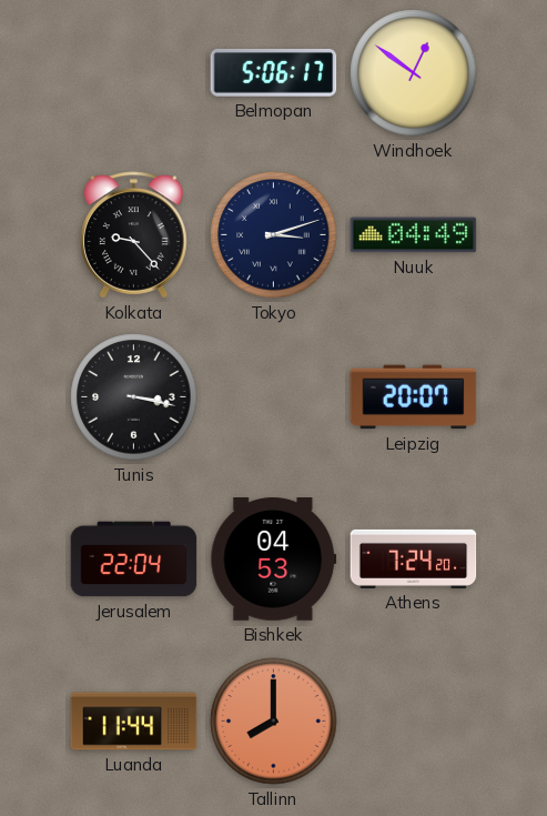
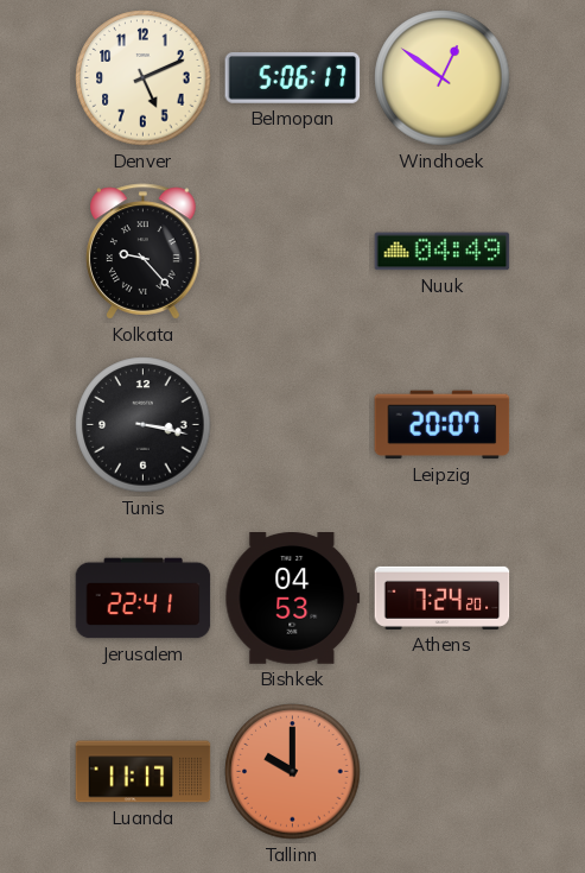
Denver: none -> 5:11
Tokyo: 3:12 -> none
Jerusalem: 22:04 -> 22:41
Luanda: 11:44 -> 11:17
Tallinn: 8:00 -> 10:00
